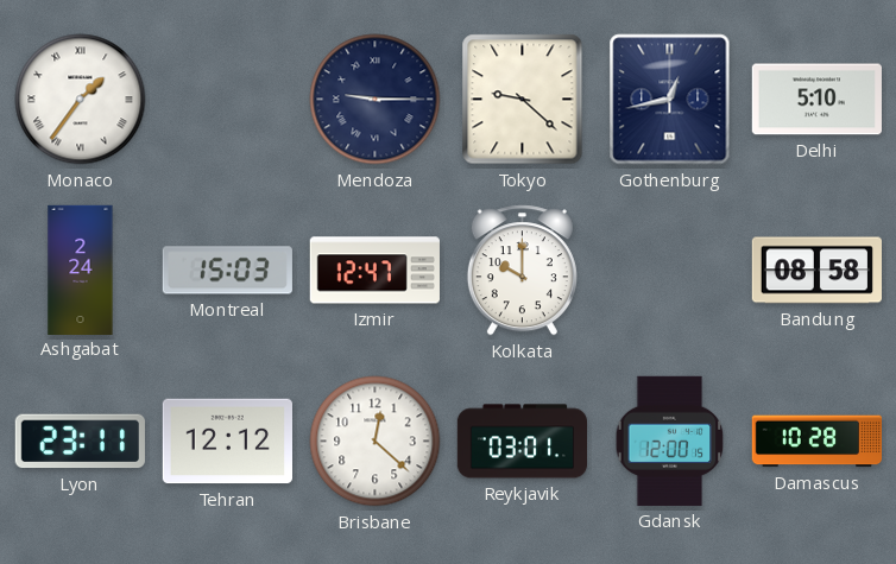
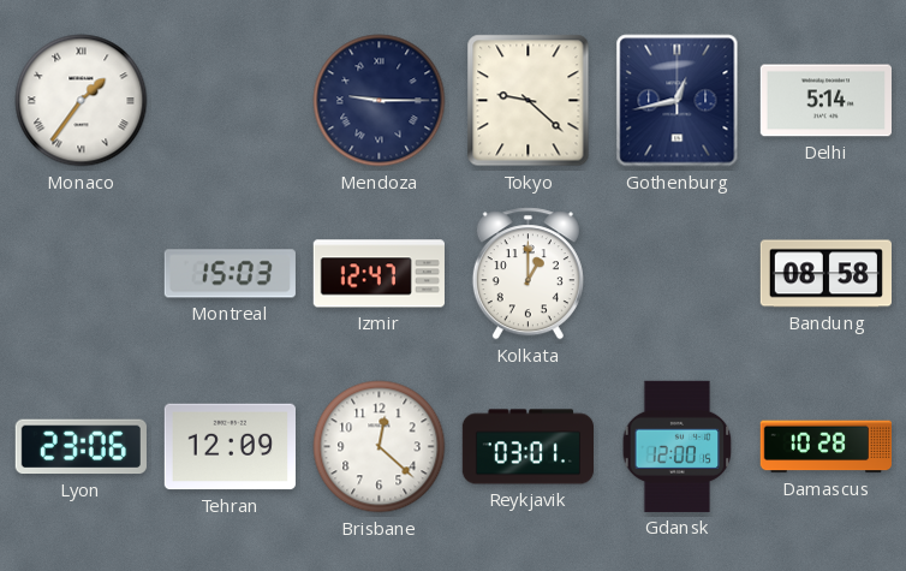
Delhi: 5:10 -> 5:14
Ashgabat: 2:24 -> none
Kolkata: 10:00 -> 1:00
Lyon: 23:11 -> 23:06
Tehran: 12:12 -> 12:09
